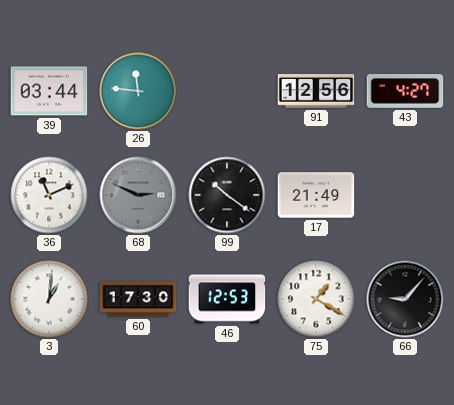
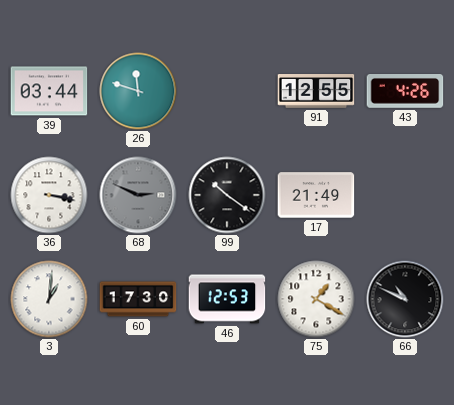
26: 11:46 -> 11:48
91: 12:56 -> 12:55
43: 4:27 -> 4:26
36: 11:11 -> 3:17
66: 9:07 -> 10:49
